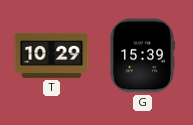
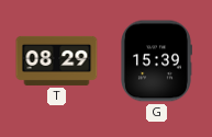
T: 10:29 -> 08:29
